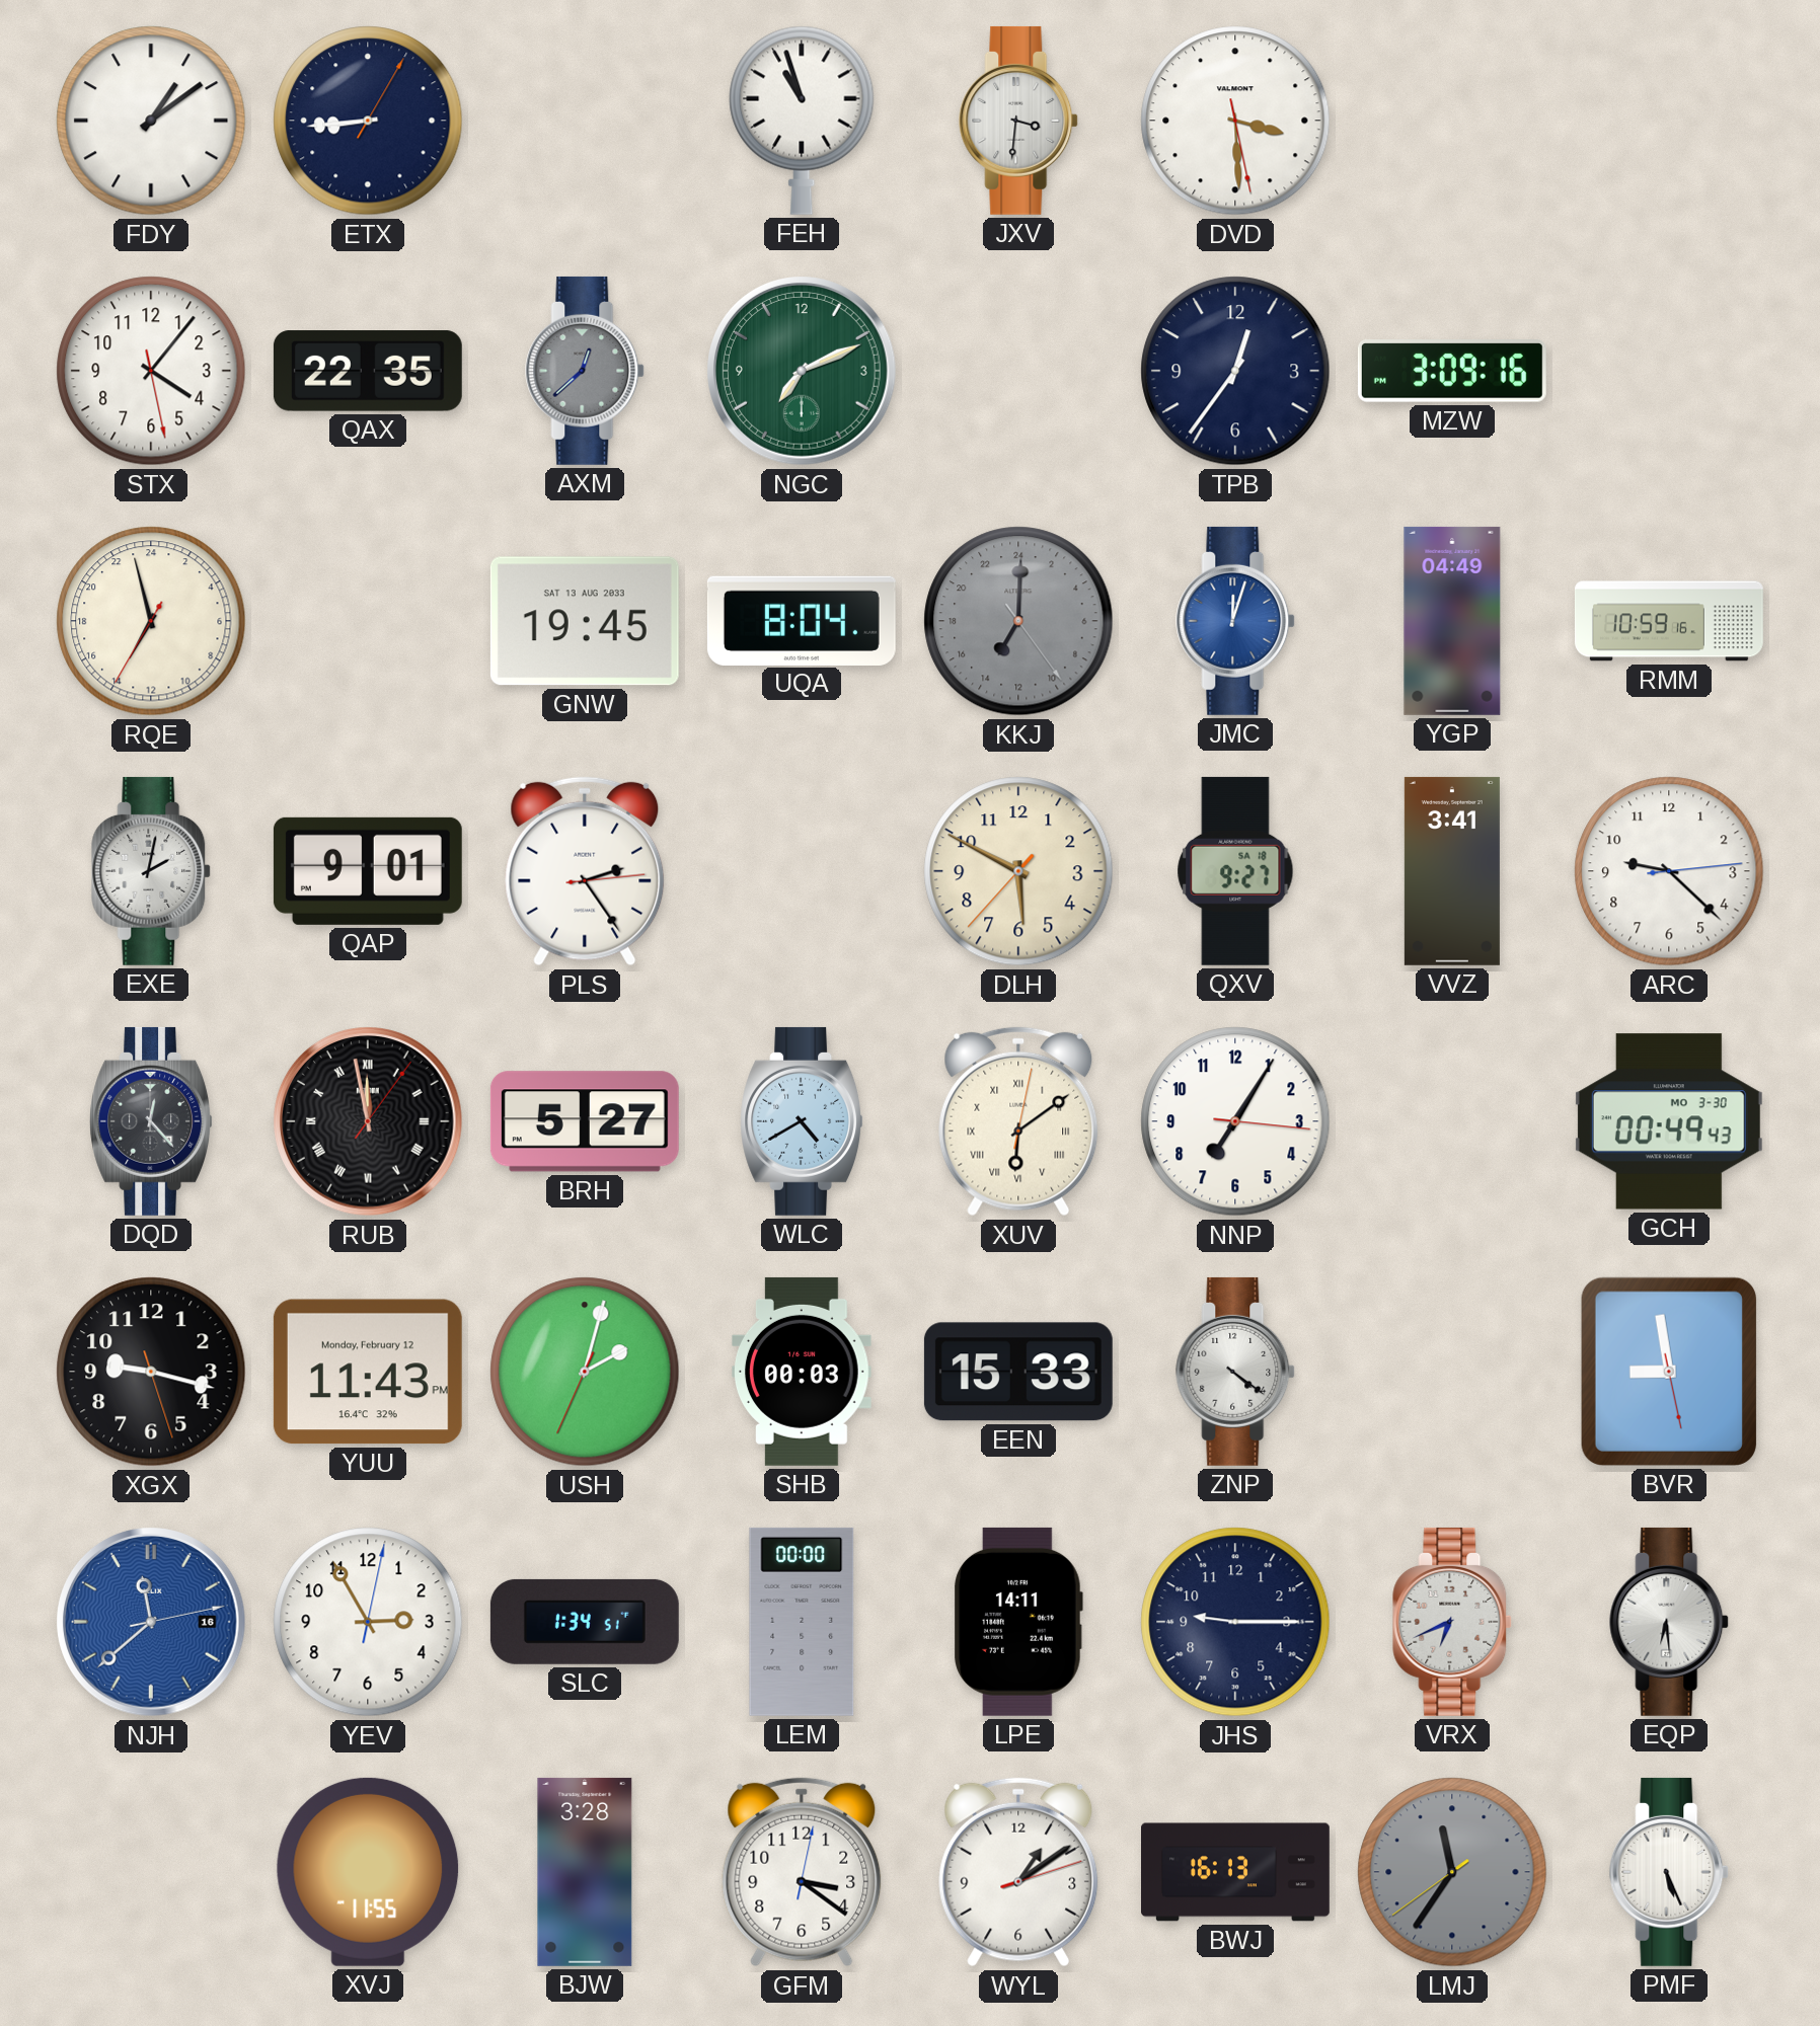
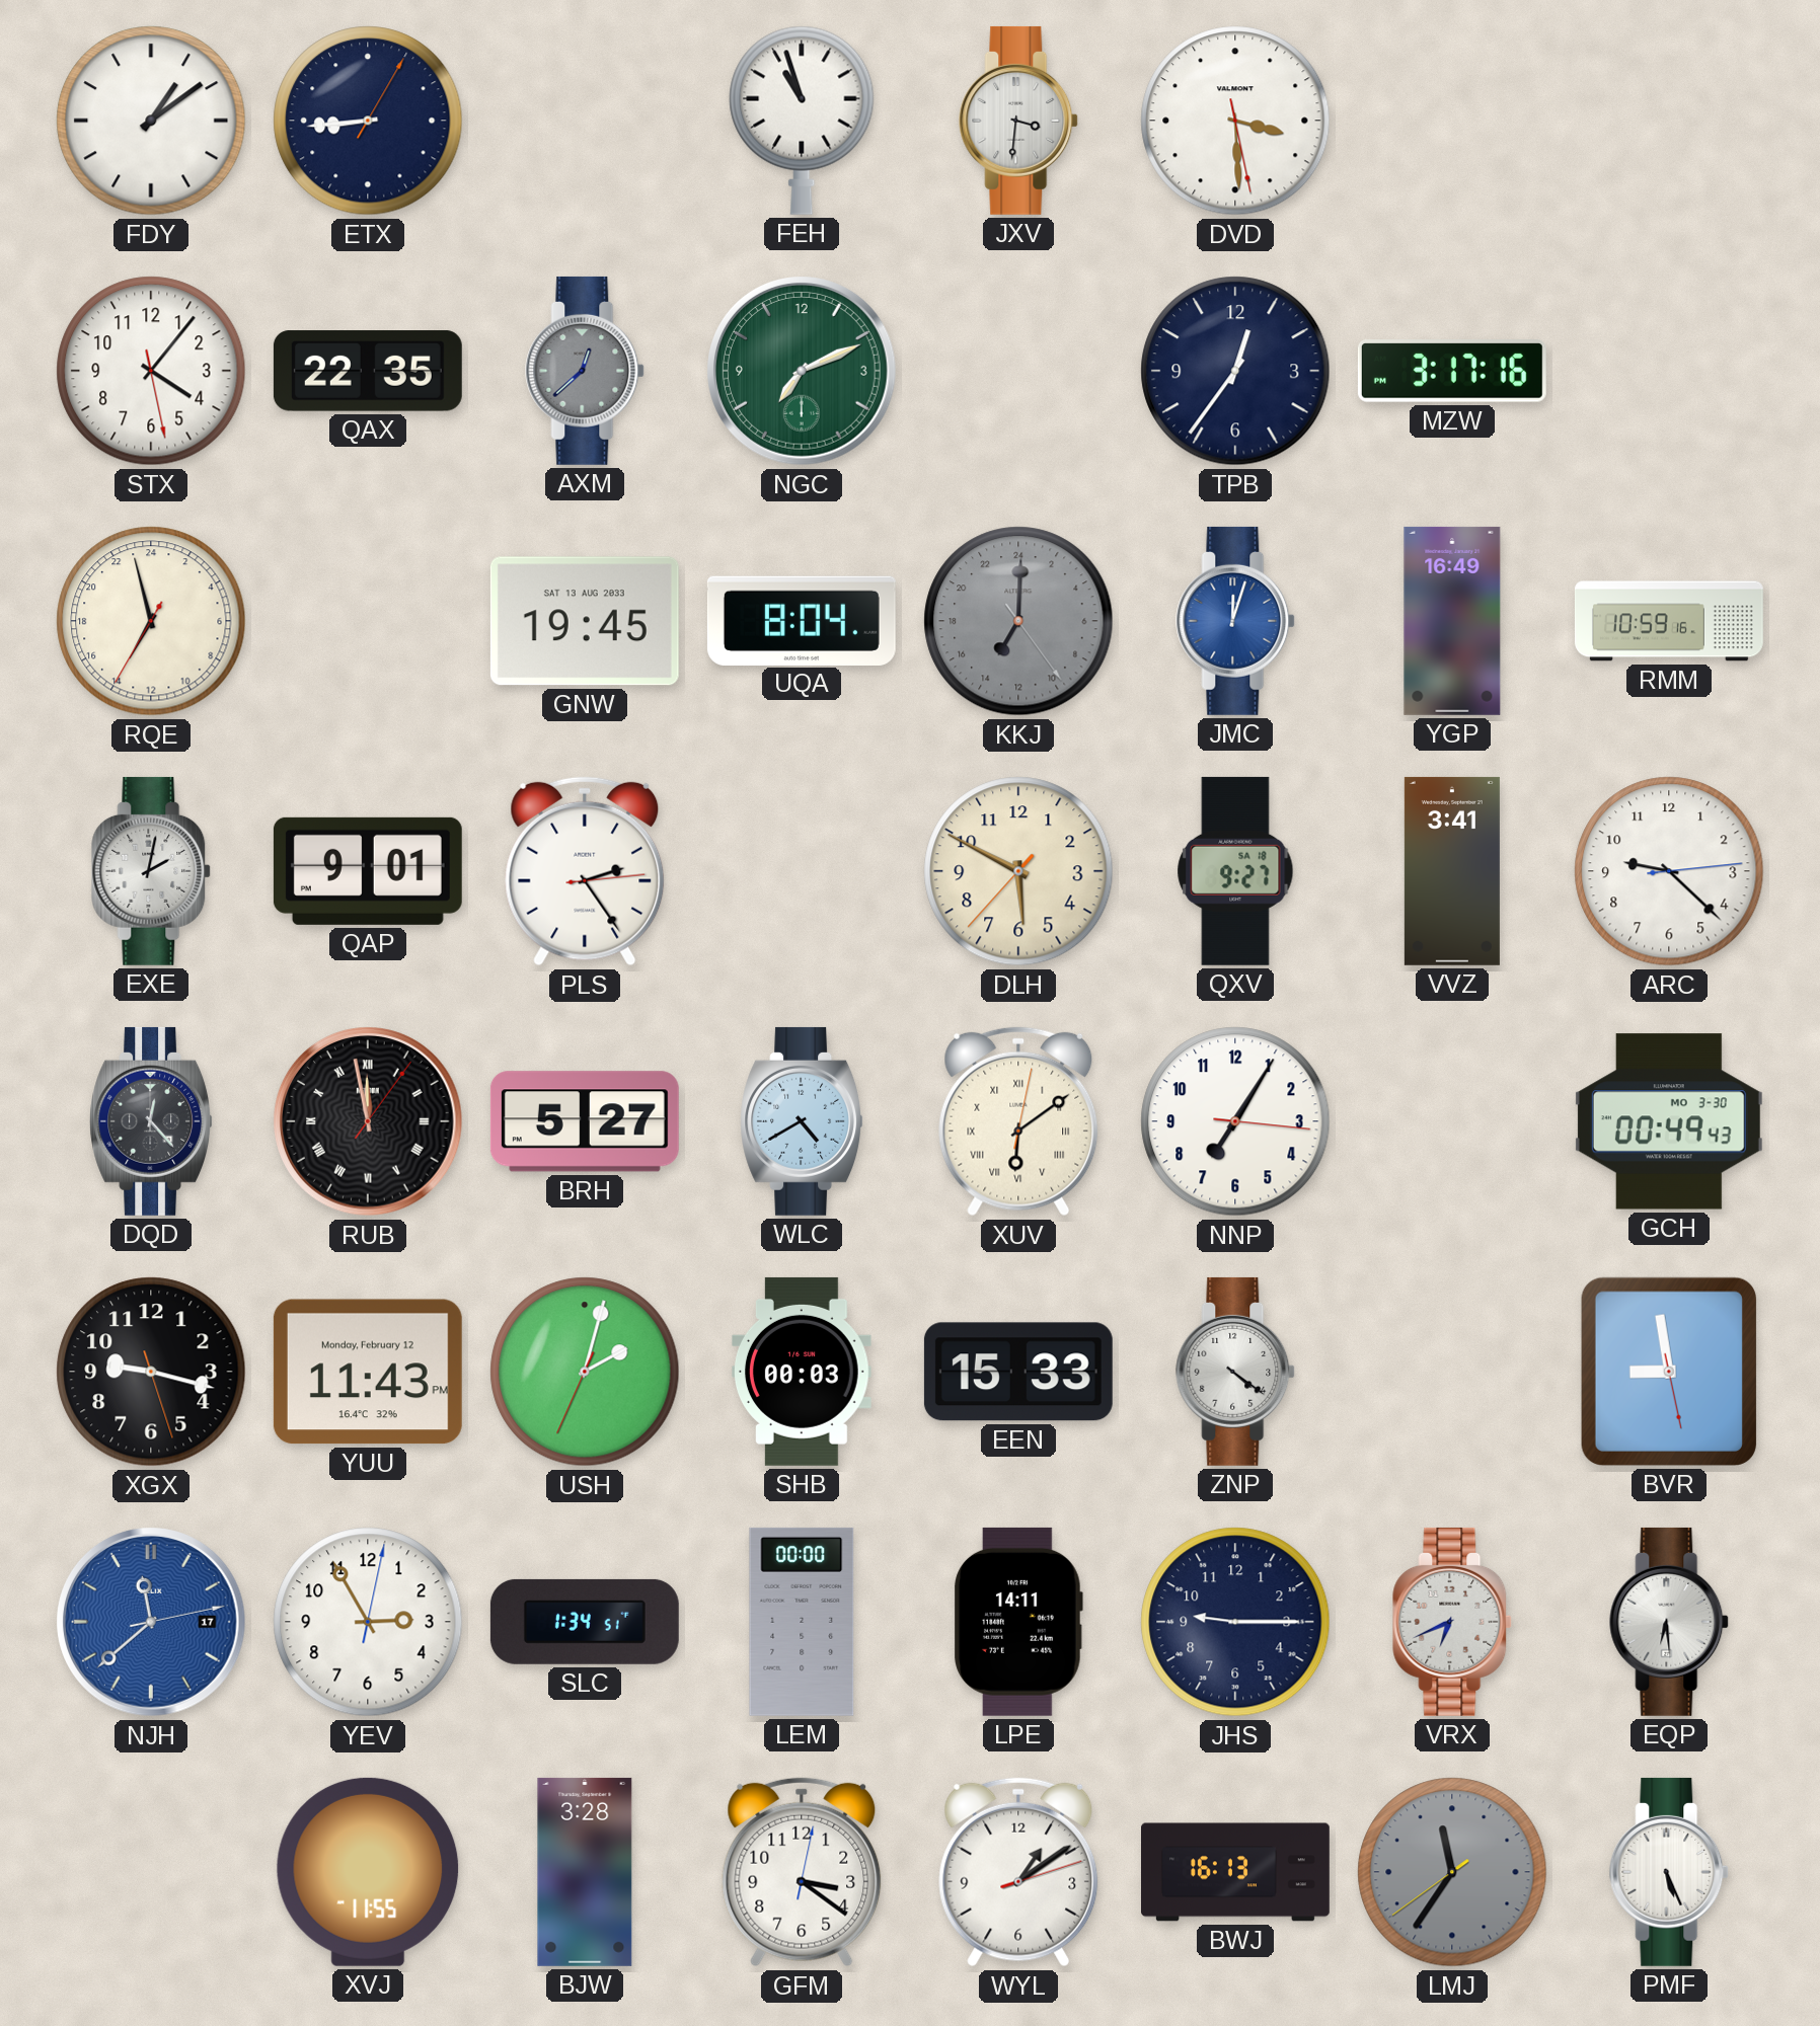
MZW: 3:09 -> 3:17
YGP: 04:49 -> 16:49
NJH date: 16 -> 17
